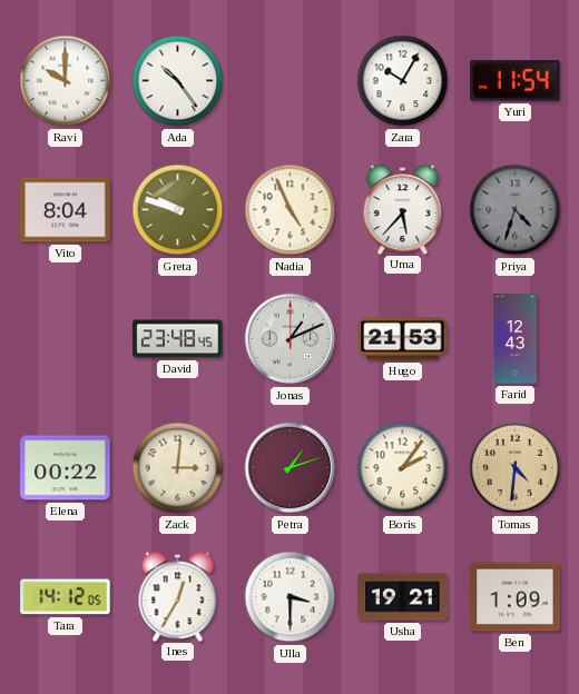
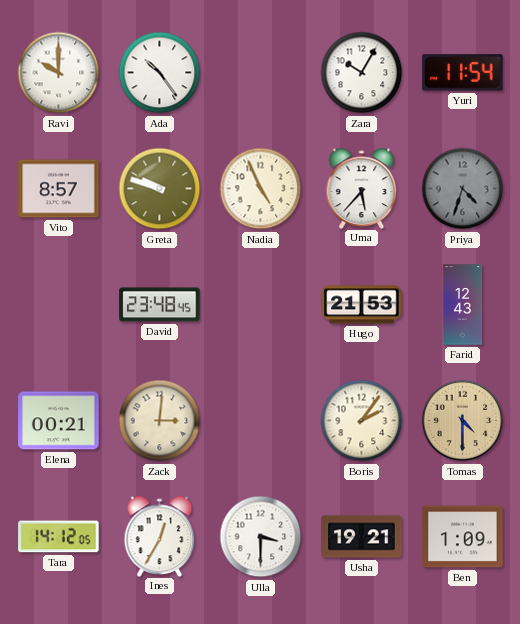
Vito: 8:04 -> 8:57
Jonas: 1:11 -> none
Elena: 00:22 -> 00:21
Petra: 1:12 -> none
Tomas: 4:31 -> 4:30
